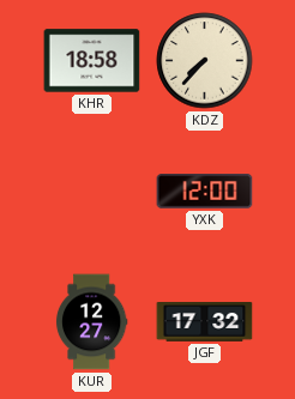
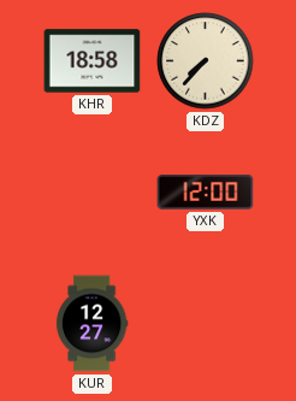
JGF: 17:32 -> none
